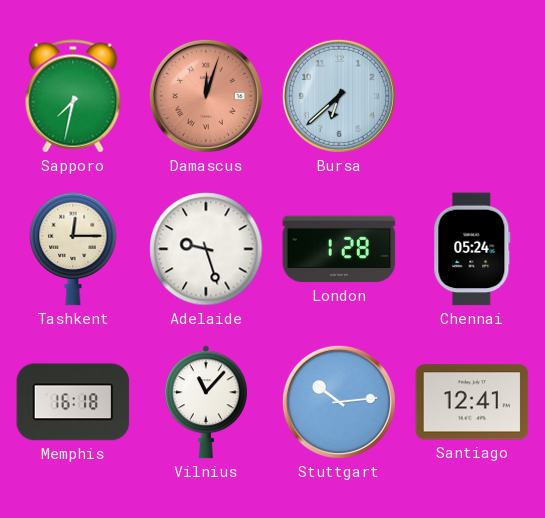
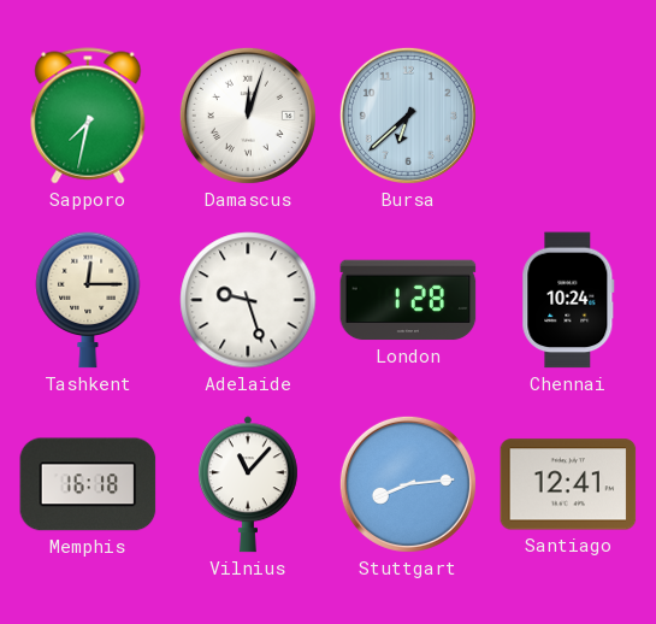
Damascus dial: salmon -> white
Chennai: 05:24 -> 10:24
Stuttgart: 10:14 -> 8:14
